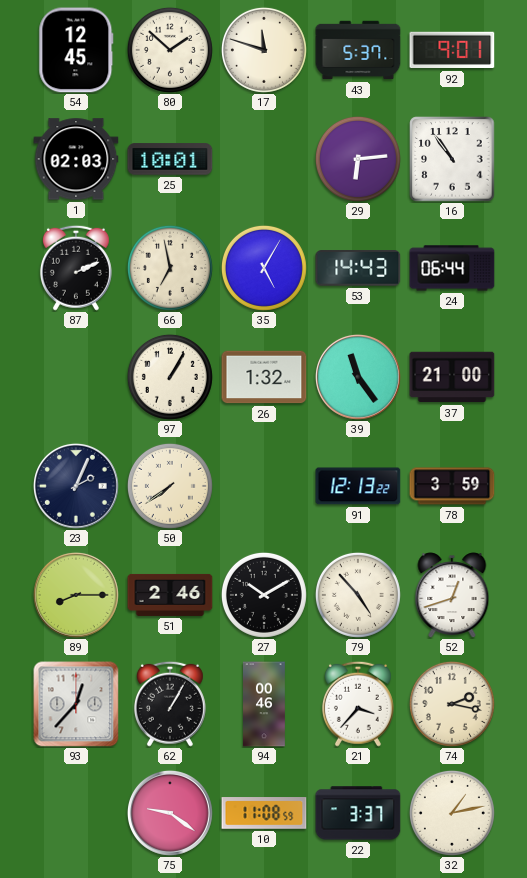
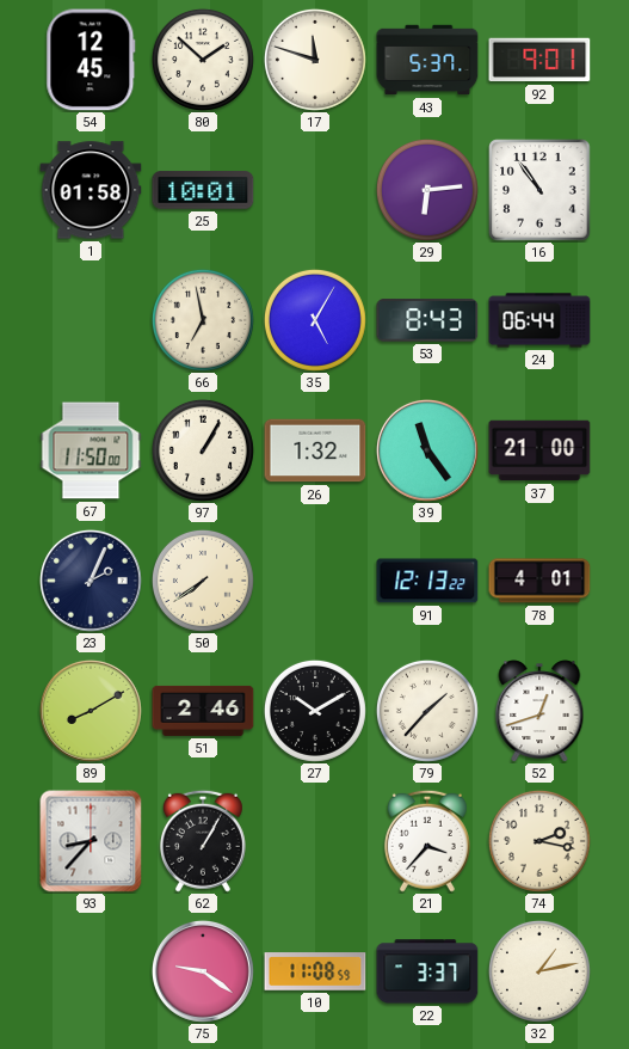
1: 02:03 -> 01:58
87: 2:11 -> none
53: 14:43 -> 8:43
67: none -> 11:50
78: 3:59 -> 4:01
89: 8:15 -> 8:10
79: 4:53 -> 1:37
93: 12:37 -> 8:37
94: 00:46 -> none
